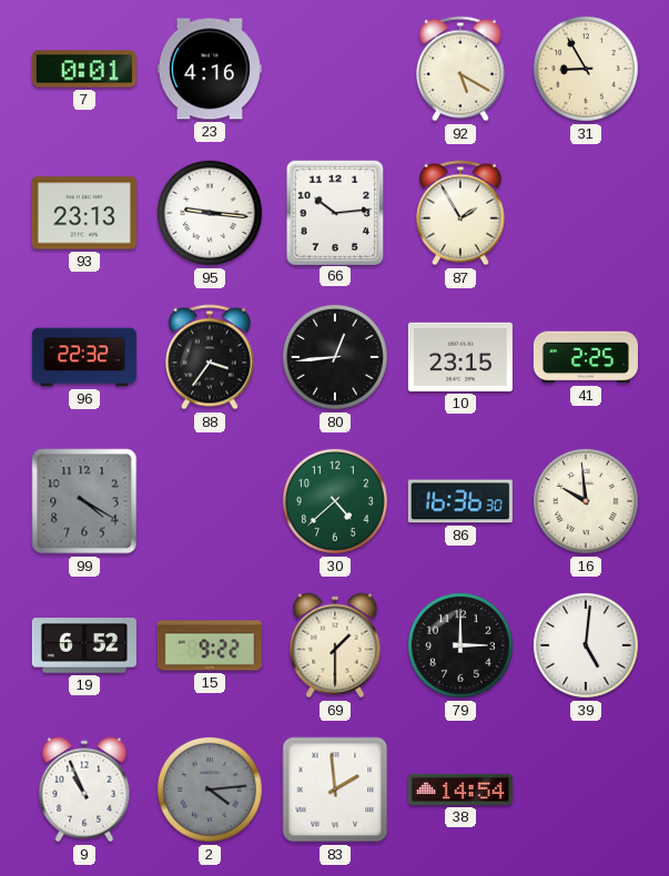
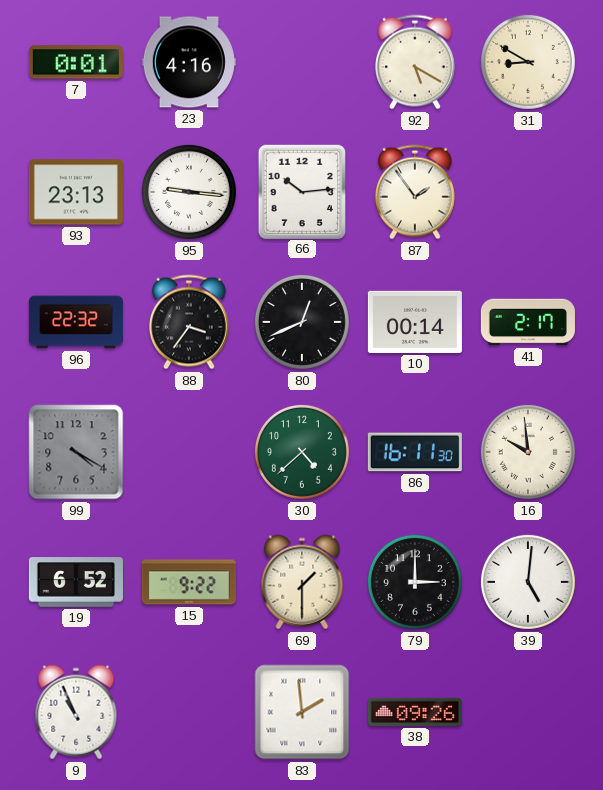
31: 8:55 -> 8:50
87: 1:55 -> 1:54
80: 12:44 -> 12:41
10: 23:15 -> 00:14
41: 2:25 -> 2:17
86: 16:36 -> 16:11
2: 4:14 -> none
38: 14:54 -> 09:26
